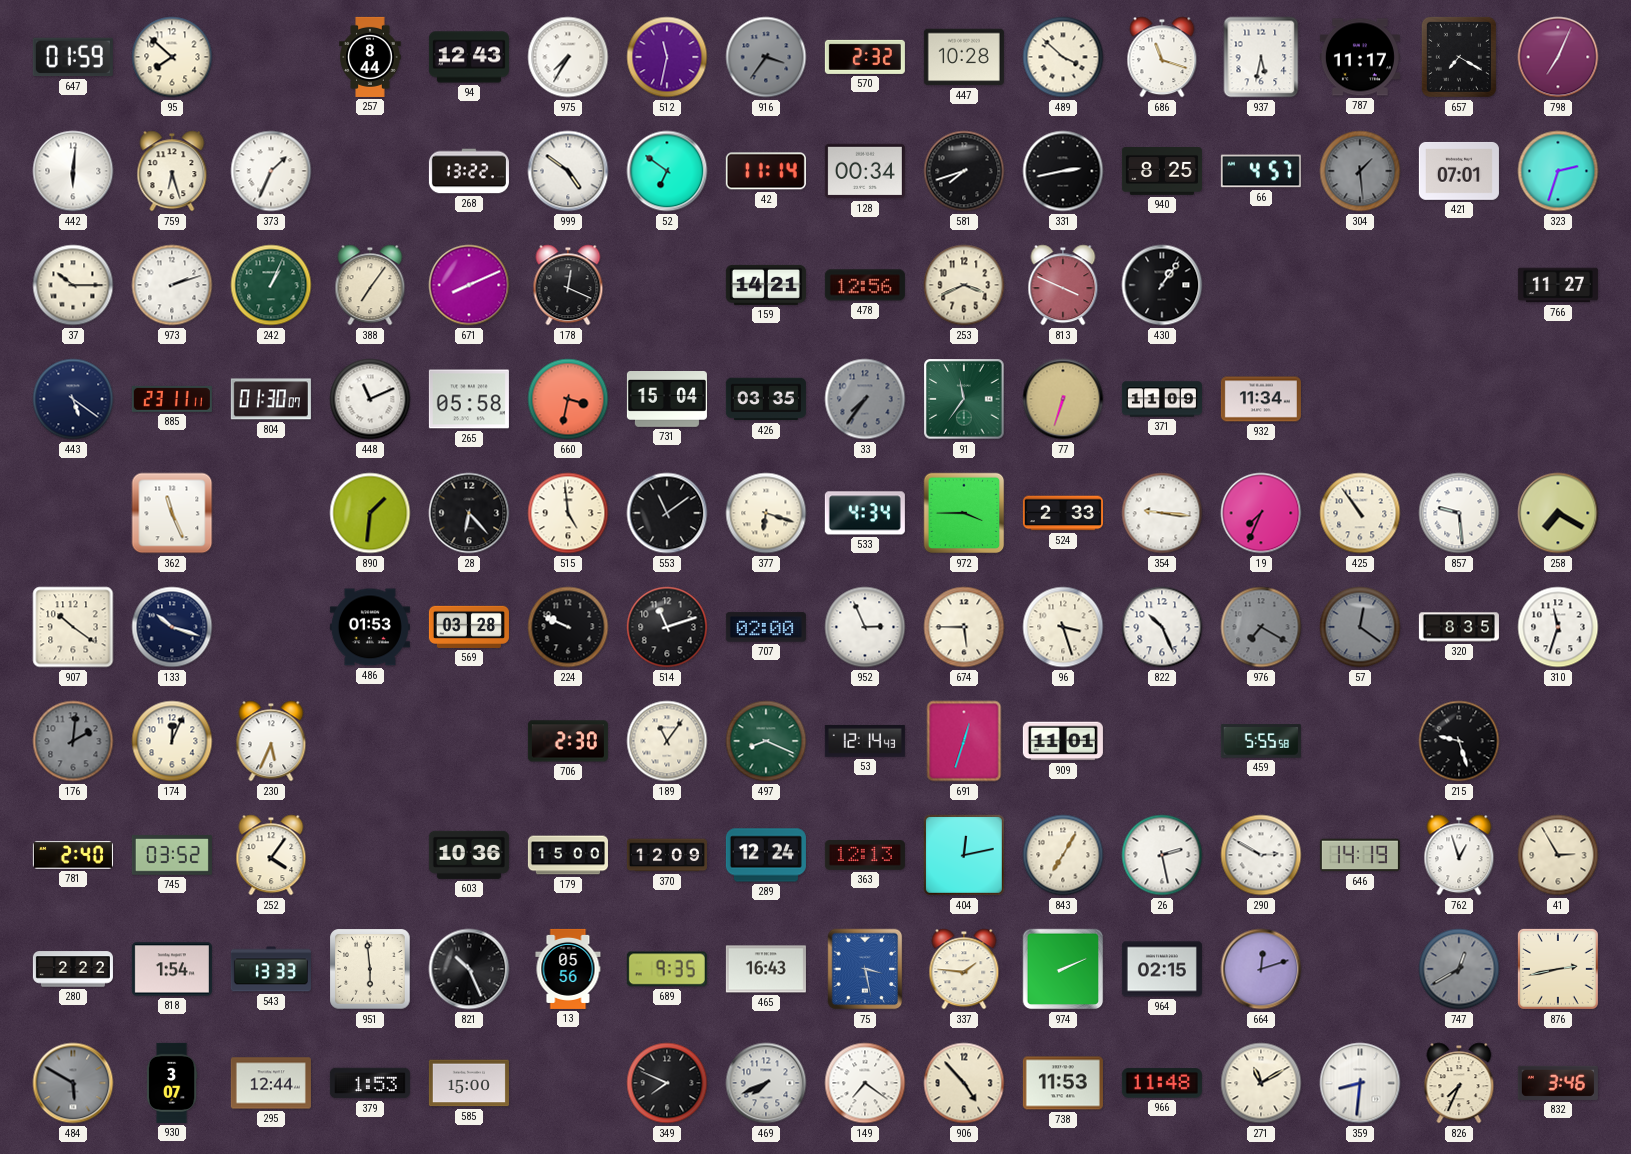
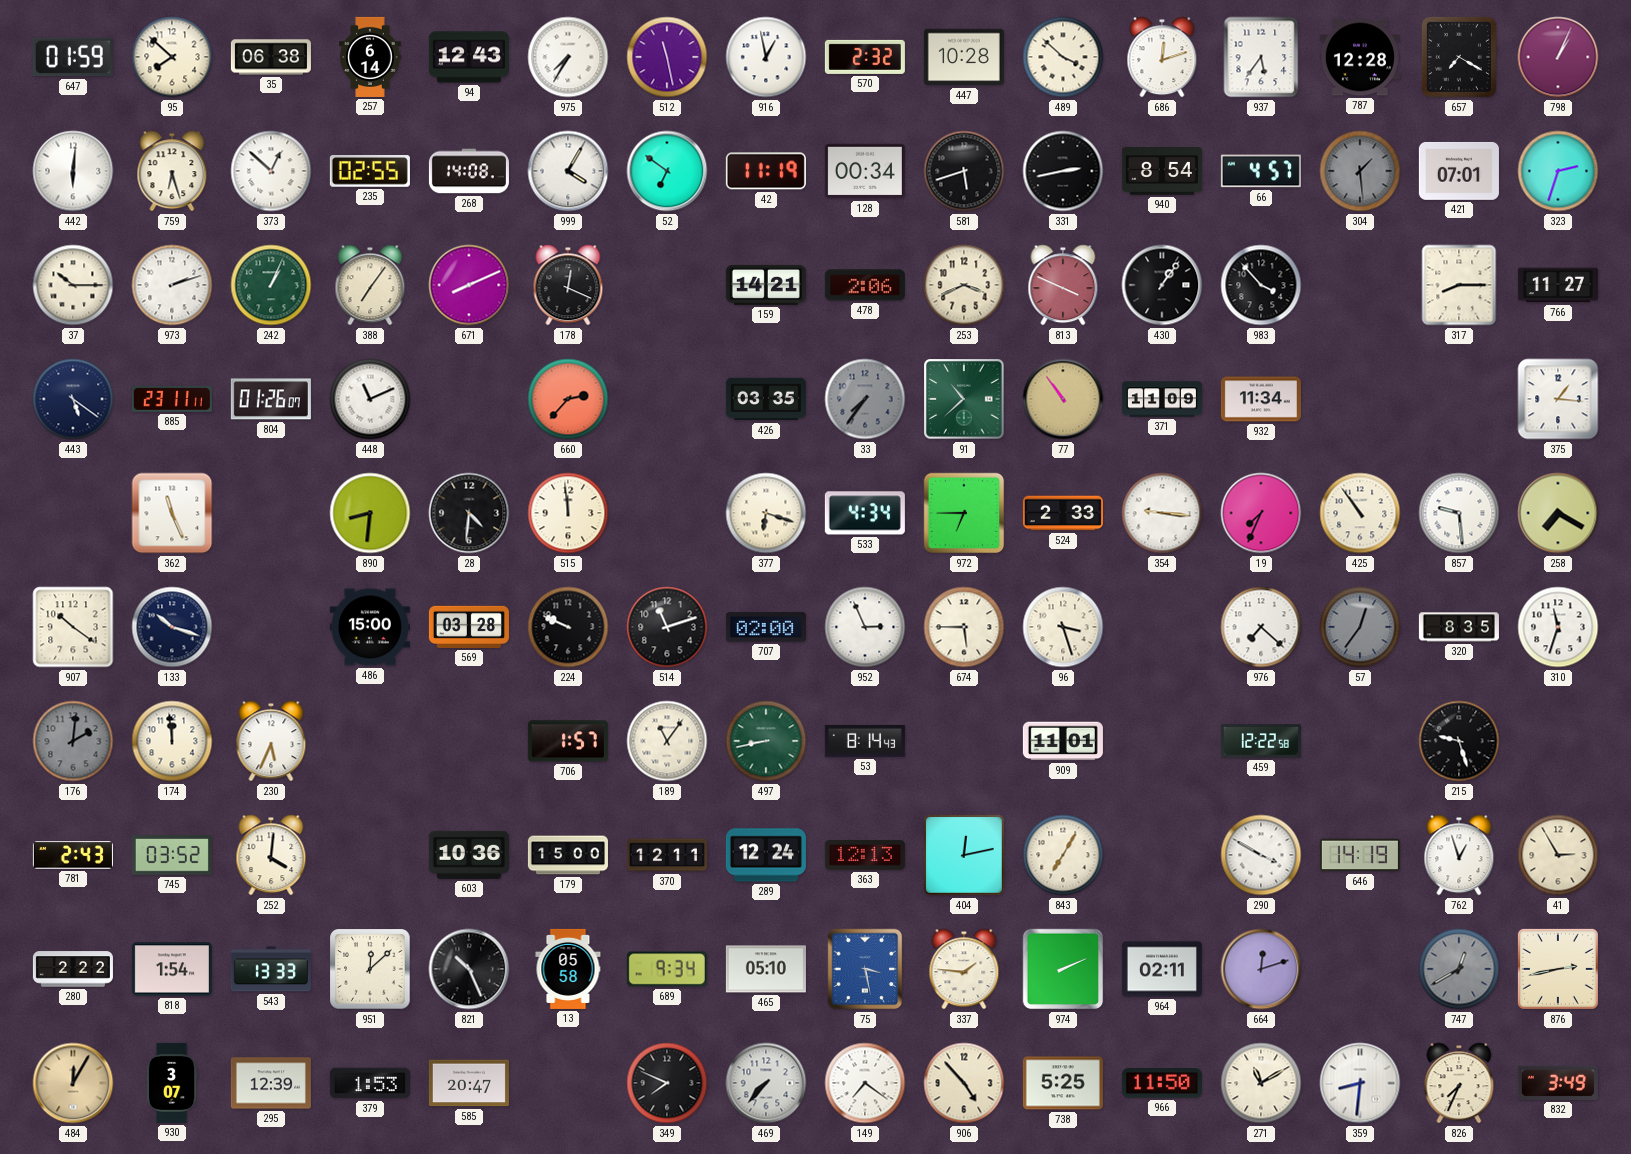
35: none -> 06:38
257: 8:44 -> 6:14
512: 11:32 -> 11:28
916: 3:36 -> 12:58
916 dial: grey -> white
686: 11:18 -> 12:12
937: 5:32 -> 5:36
787: 11:17 -> 12:28
798: 7:04 -> 1:04
373: 1:34 -> 12:52
235: none -> 02:55
268: 13:22 -> 14:08
999: 4:51 -> 4:05
42: 11:14 -> 11:19
581: 7:42 -> 5:42
940: 8:25 -> 8:54
478: 12:56 -> 2:06
983: none -> 3:53
317: none -> 8:15
804: 01:30 -> 01:26
265: 05:58 -> none
660: 3:32 -> 2:37
731: 15:04 -> none
91: 11:36 -> 10:38
77: 6:33 -> 10:54
375: none -> 1:16
890: 1:31 -> 8:31
28: 6:23 -> 4:31
515: 4:59 -> 11:59
553: 11:09 -> none
972: 3:45 -> 6:45
486: 01:53 -> 15:00
822: 10:26 -> none
976: 7:20 -> 7:22
976 dial: grey -> white
57: 12:21 -> 12:36
174: 12:04 -> 11:59
706: 2:30 -> 1:57
497: 8:19 -> 8:43
53: 12:14 -> 8:14
691: 12:33 -> none
459: 5:55 -> 12:22
781: 2:40 -> 2:43
252: 4:06 -> 4:01
370: 12:09 -> 12:11
26: 2:28 -> none
290: 2:50 -> 3:50
951: 5:59 -> 12:08
13: 05:56 -> 05:58
689: 9:35 -> 9:34
465: 16:43 -> 05:10
964: 02:15 -> 02:11
484: 5:50 -> 12:05
484 dial: grey -> champagne
295: 12:44 -> 12:39
585: 15:00 -> 20:47
469: 7:41 -> 7:37
738: 11:53 -> 5:25
966: 11:48 -> 11:50
832: 3:46 -> 3:49
